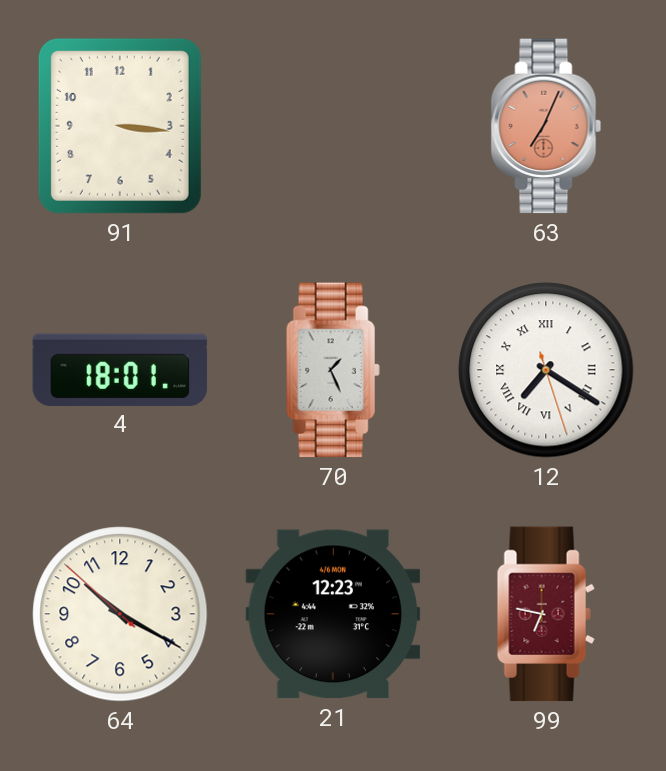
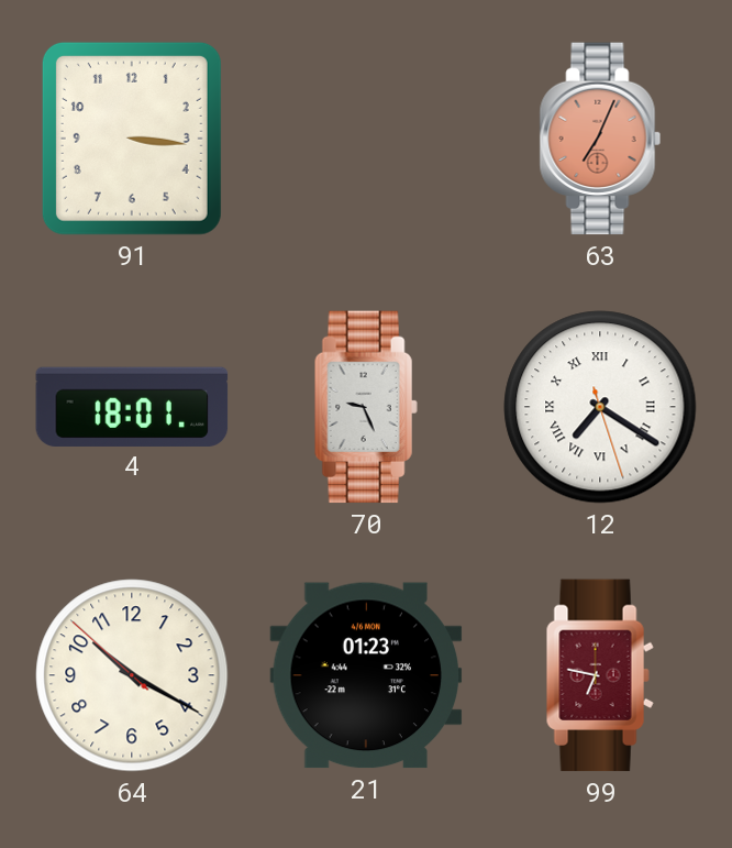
70: 1:26 -> 9:26
21: 12:23 -> 01:23
